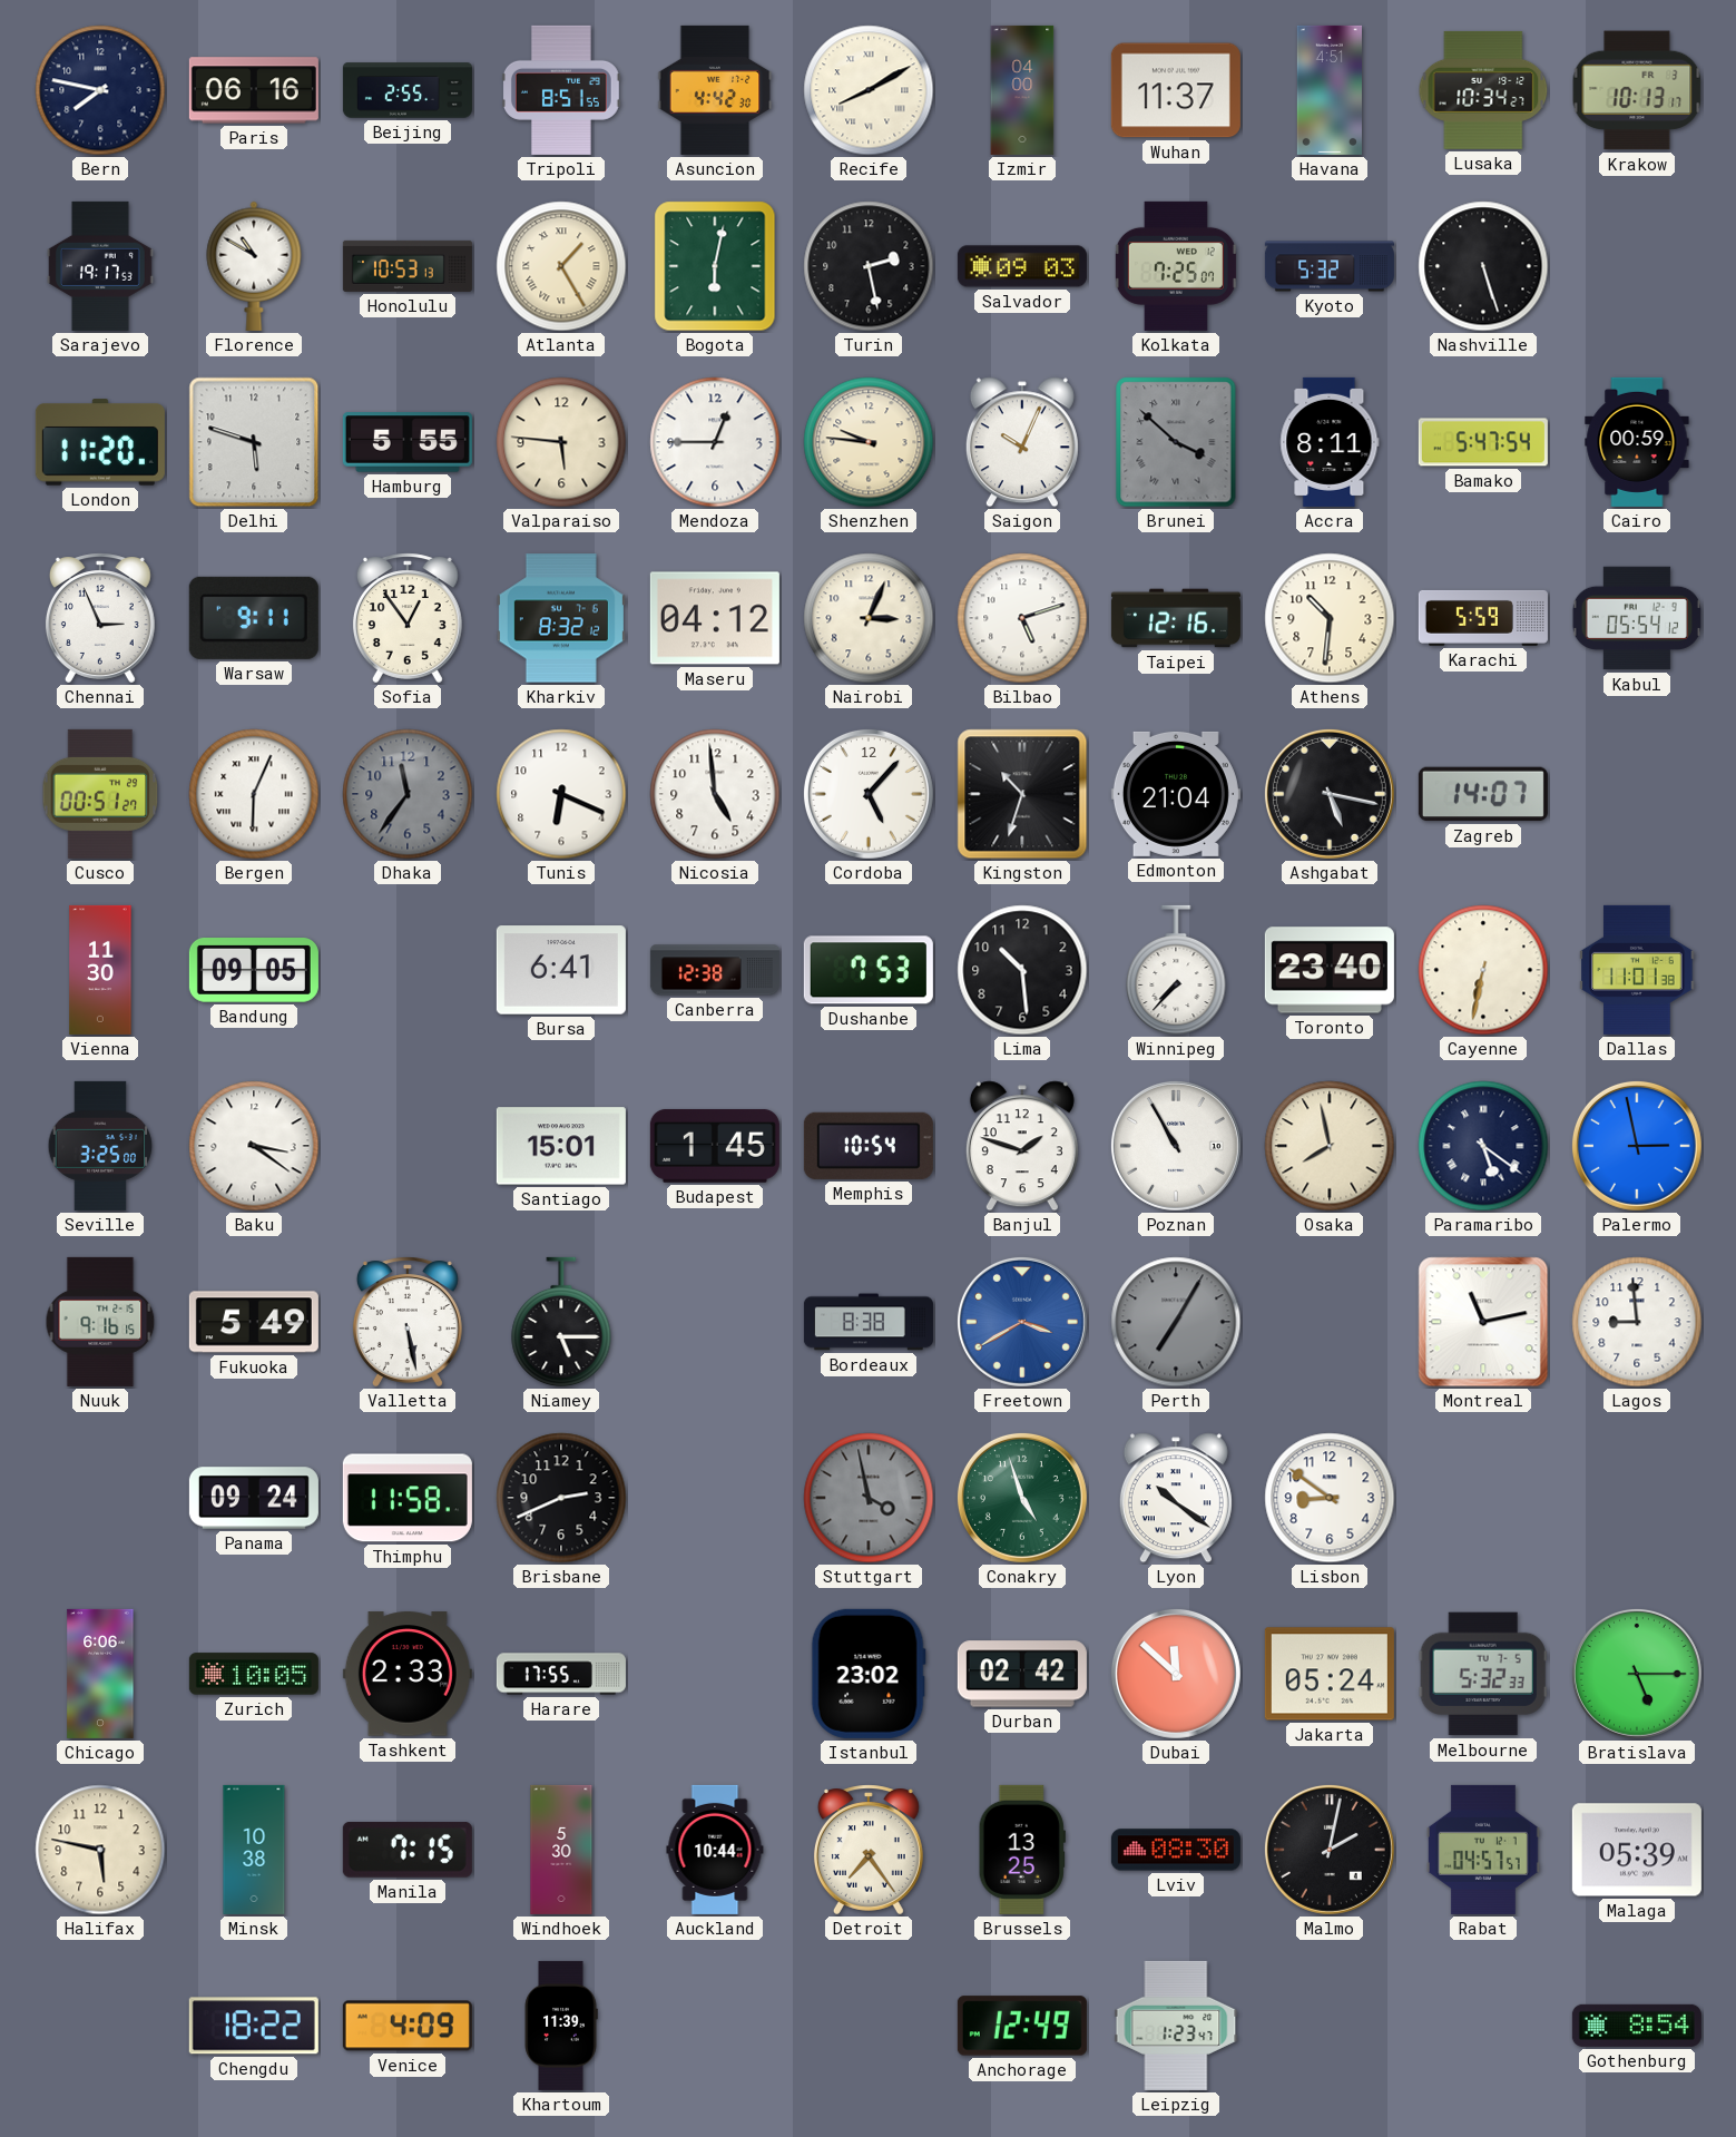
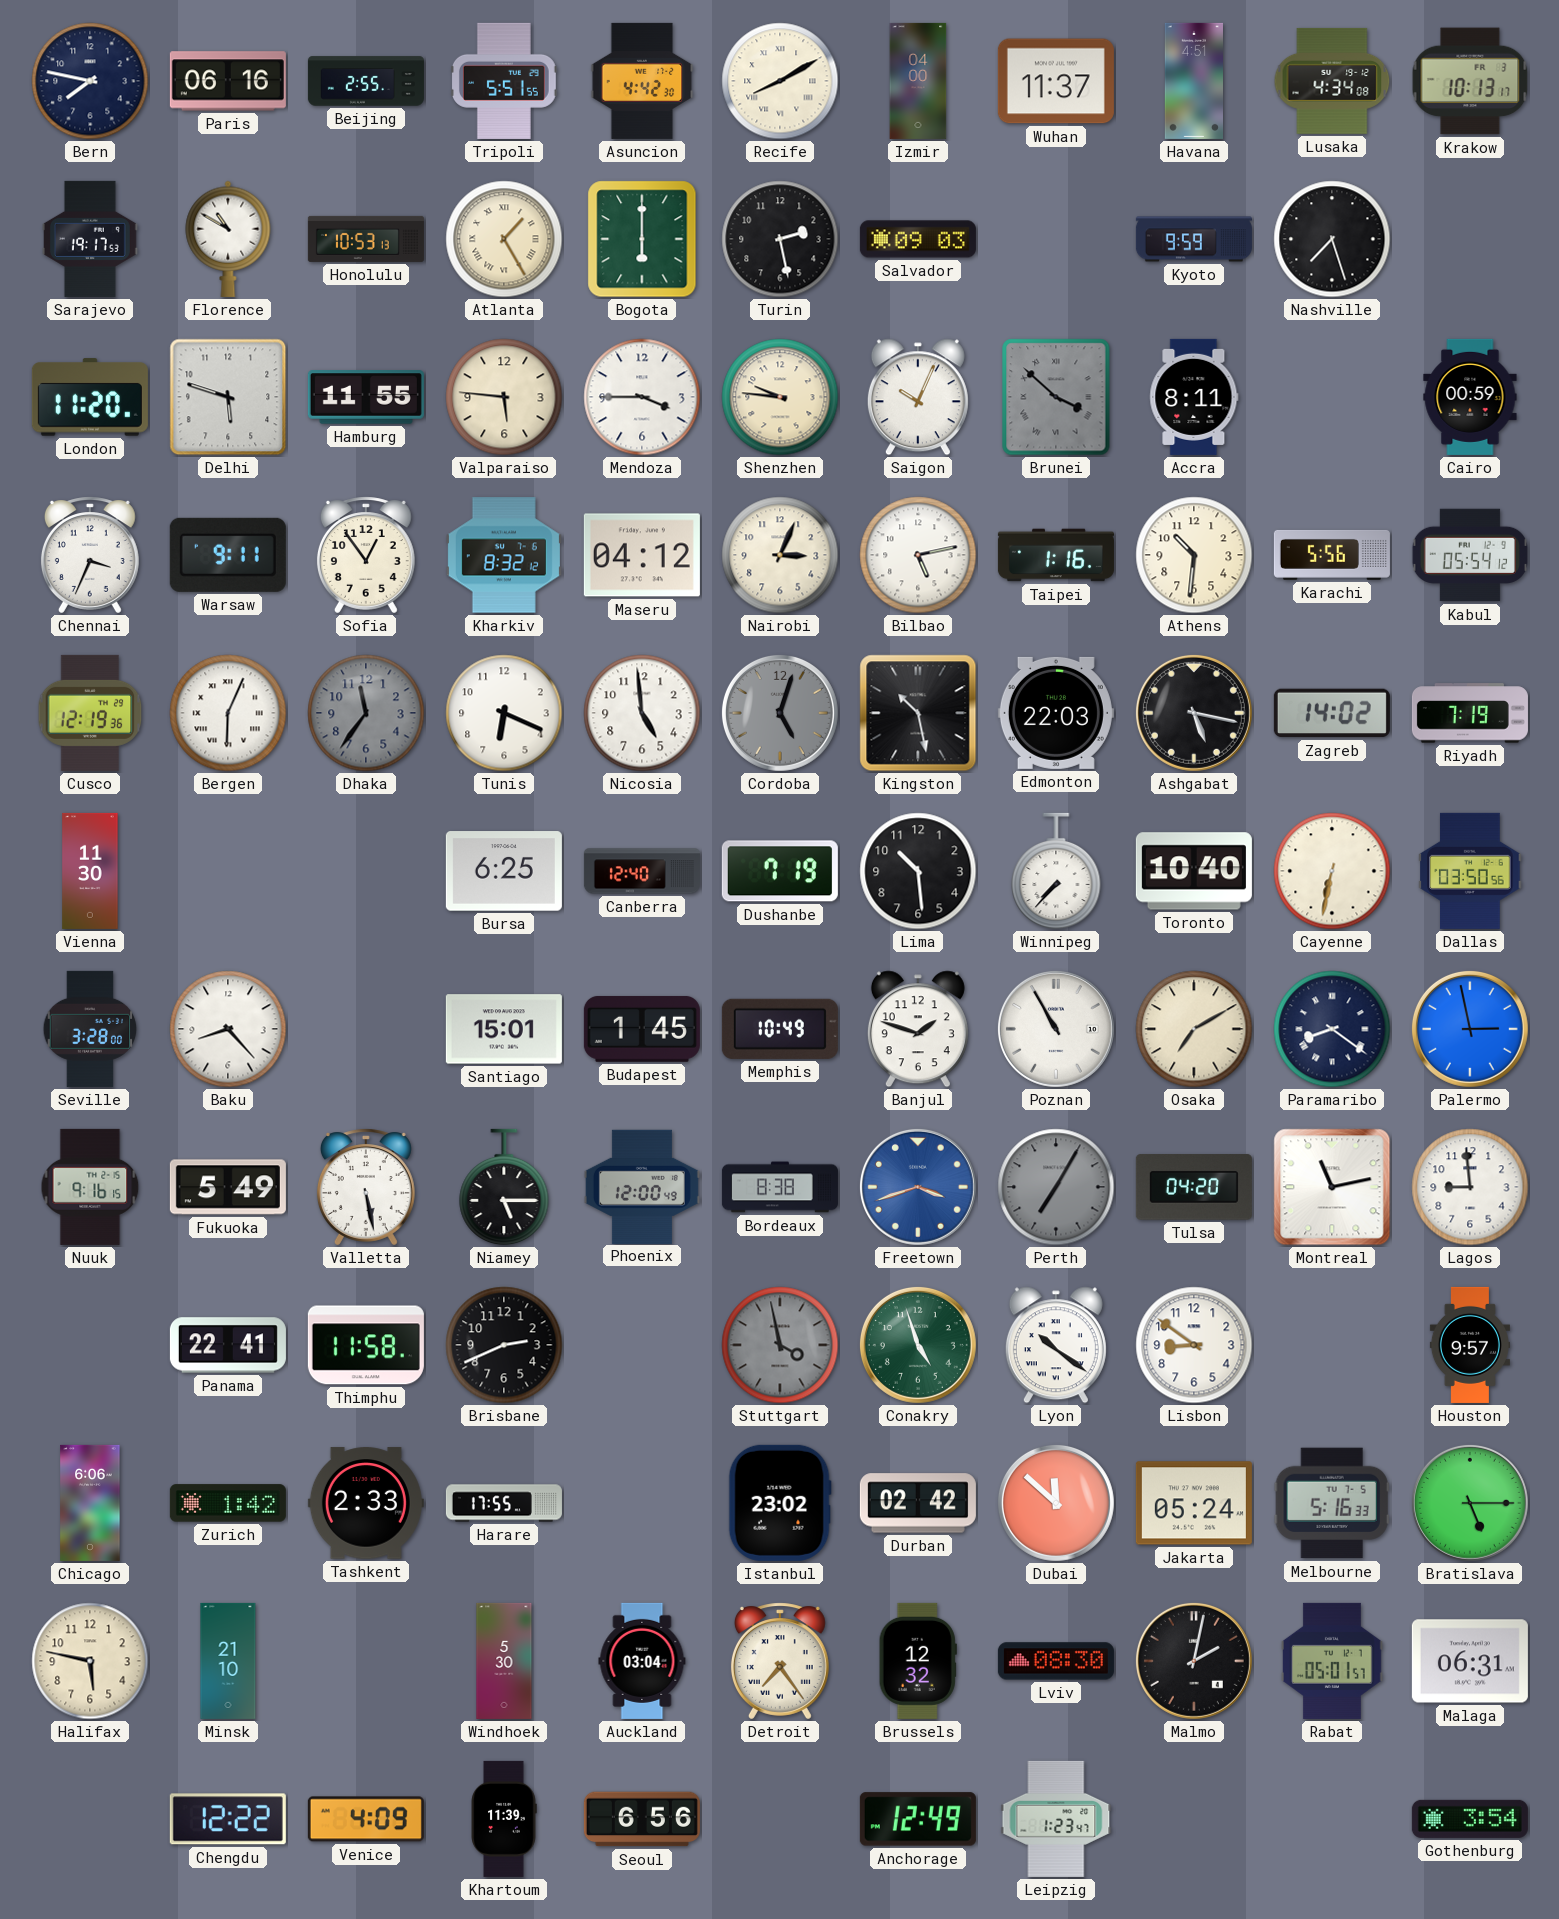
Tripoli: 8:51 -> 5:51
Lusaka: 10:34 -> 4:34
Bogota: 6:02 -> 6:00
Kolkata: 7:25 -> none
Kyoto: 5:32 -> 9:59
Nashville: 5:27 -> 7:27
Hamburg: 5:55 -> 11:55
Mendoza: 12:45 -> 3:45
Bamako: 5:47 -> none
Chennai: 2:56 -> 3:34
Bilbao: 5:12 -> 5:13
Taipei: 12:16 -> 1:16
Karachi: 5:59 -> 5:56
Cusco: 00:51 -> 12:19
Cordoba: 5:07 -> 5:03
Cordoba dial: white -> grey
Kingston: 10:33 -> 10:28
Edmonton: 21:04 -> 22:03
Zagreb: 14:07 -> 14:02
Riyadh: none -> 7:19
Bandung: 09:05 -> none
Bursa: 6:41 -> 6:25
Canberra: 12:38 -> 12:40
Dushanbe: 7:53 -> 7:19
Toronto: 23:40 -> 10:40
Dallas: 11:01 -> 03:50
Seville: 3:25 -> 3:28
Baku: 3:21 -> 8:23
Memphis: 10:54 -> 10:49
Osaka: 7:58 -> 7:10
Paramaribo: 5:21 -> 8:21
Phoenix: none -> 12:00
Freetown: 3:40 -> 3:42
Tulsa: none -> 04:20
Panama: 09:24 -> 22:41
Houston: none -> 9:57
Zurich: 10:05 -> 1:42
Melbourne: 5:32 -> 5:16
Minsk: 10:38 -> 21:10
Manila: 7:15 -> none
Auckland: 10:44 -> 03:04
Brussels: 13:25 -> 12:32
Rabat: 04:57 -> 05:01
Malaga: 05:39 -> 06:31
Chengdu: 18:22 -> 12:22
Seoul: none -> 6:56
Gothenburg: 8:54 -> 3:54
